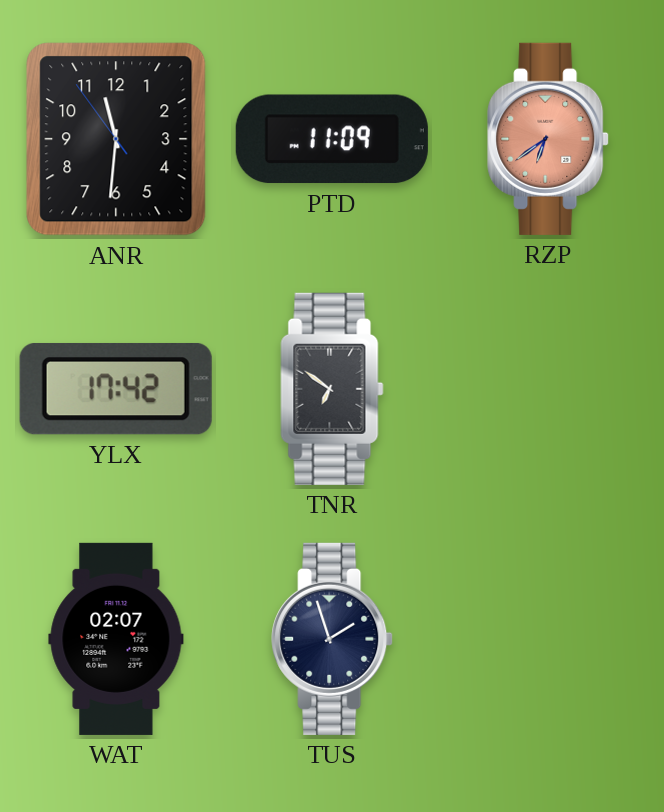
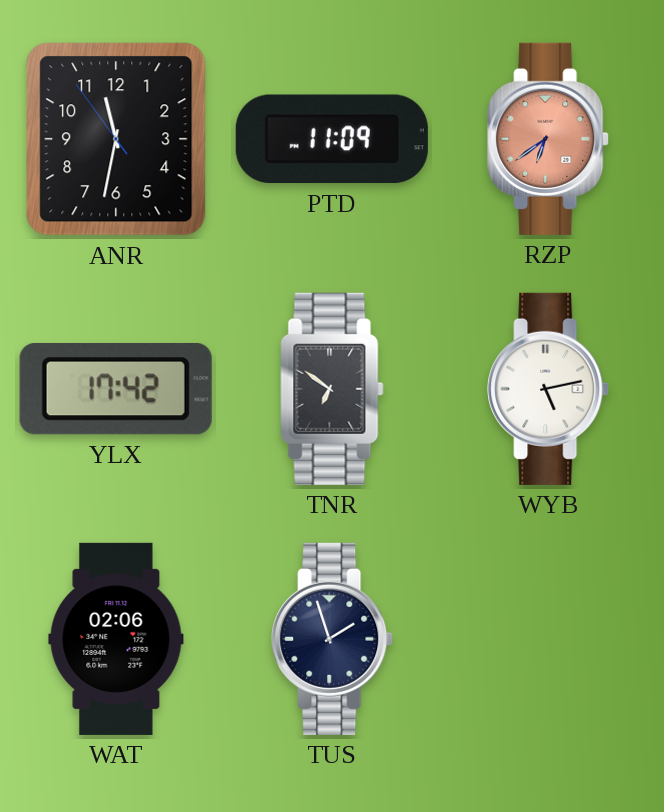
ANR: 11:30 -> 11:31
WYB: none -> 5:13
WAT: 02:07 -> 02:06
